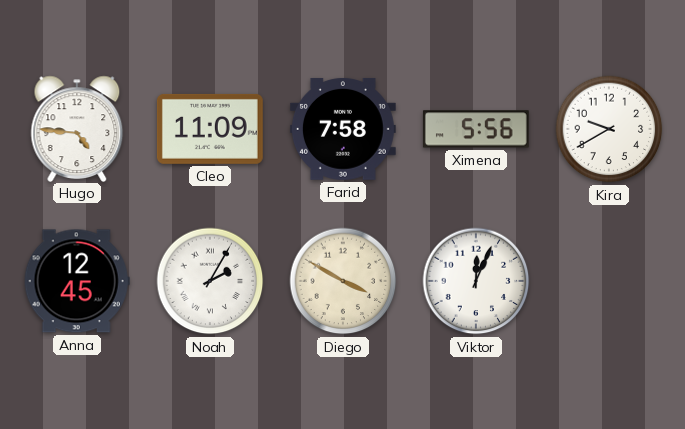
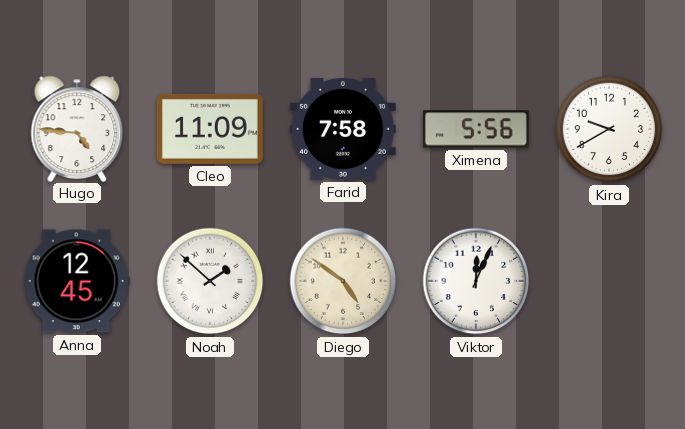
Noah: 2:05 -> 1:52
Diego: 3:50 -> 4:51
